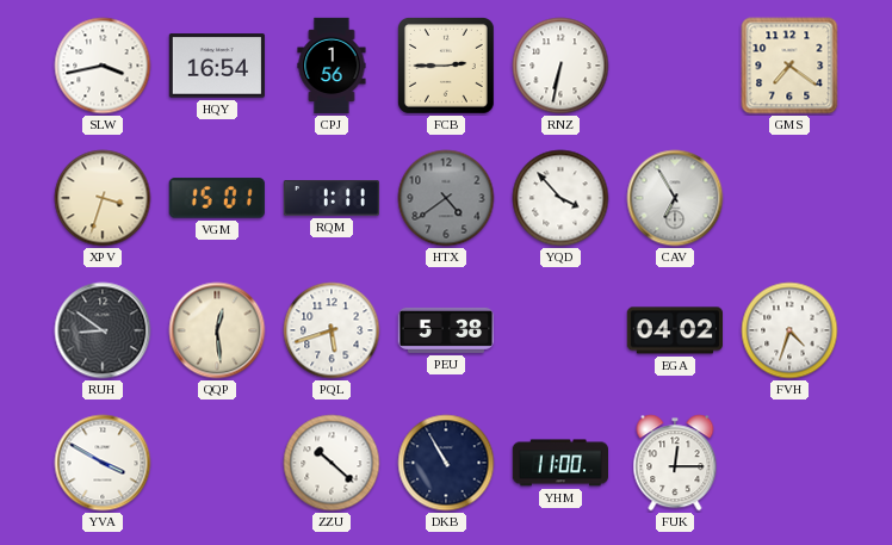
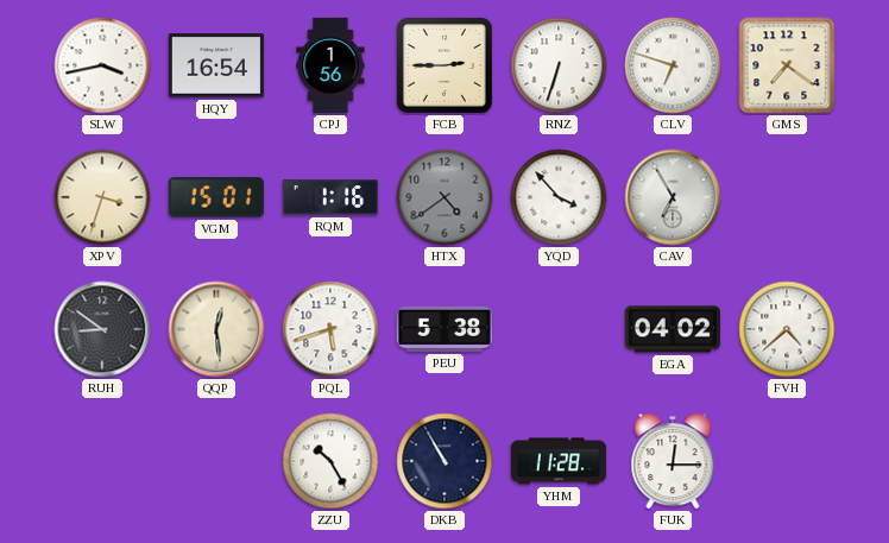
RNZ: 6:32 -> 6:33
CLV: none -> 6:48
RQM: 1:11 -> 1:16
FVH: 4:33 -> 4:38
YVA: 3:50 -> none
ZZU: 10:22 -> 10:25
YHM: 11:00 -> 11:28
